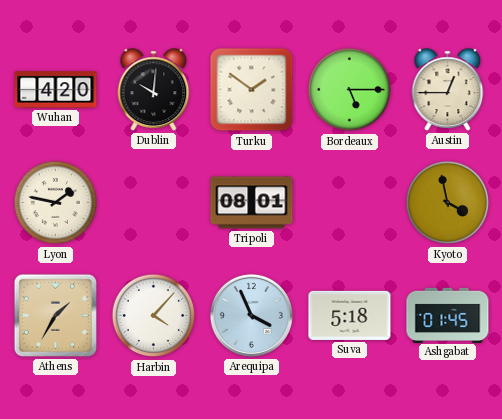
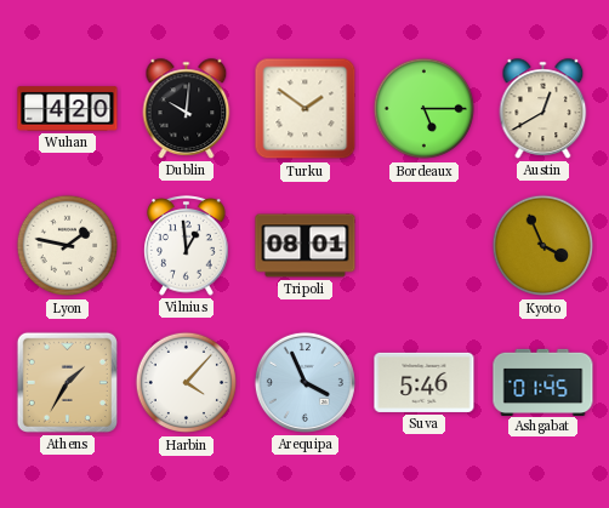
Austin: 12:45 -> 12:40
Vilnius: none -> 12:59
Kyoto: 3:58 -> 3:56
Suva: 5:18 -> 5:46
